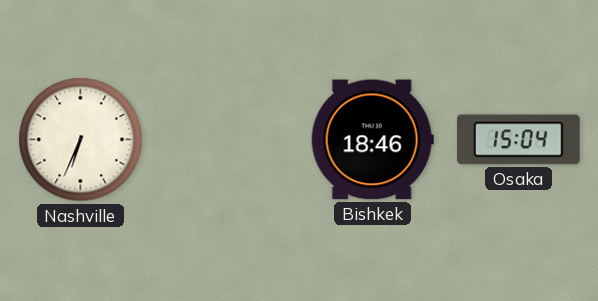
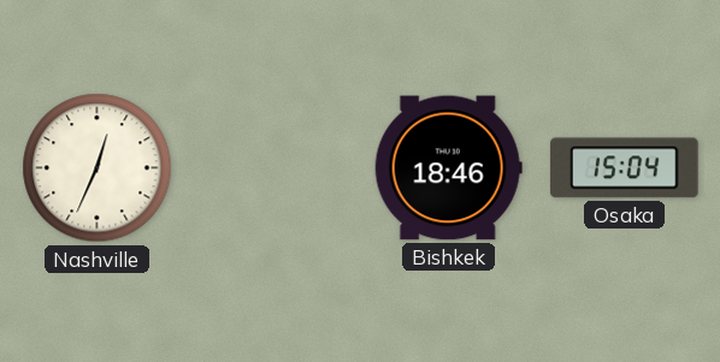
Nashville: 6:34 -> 12:34
